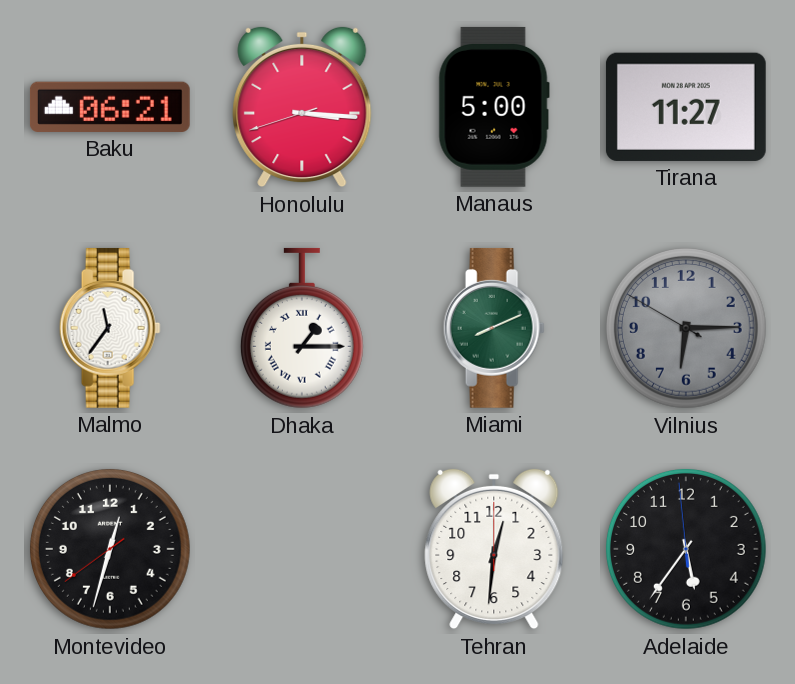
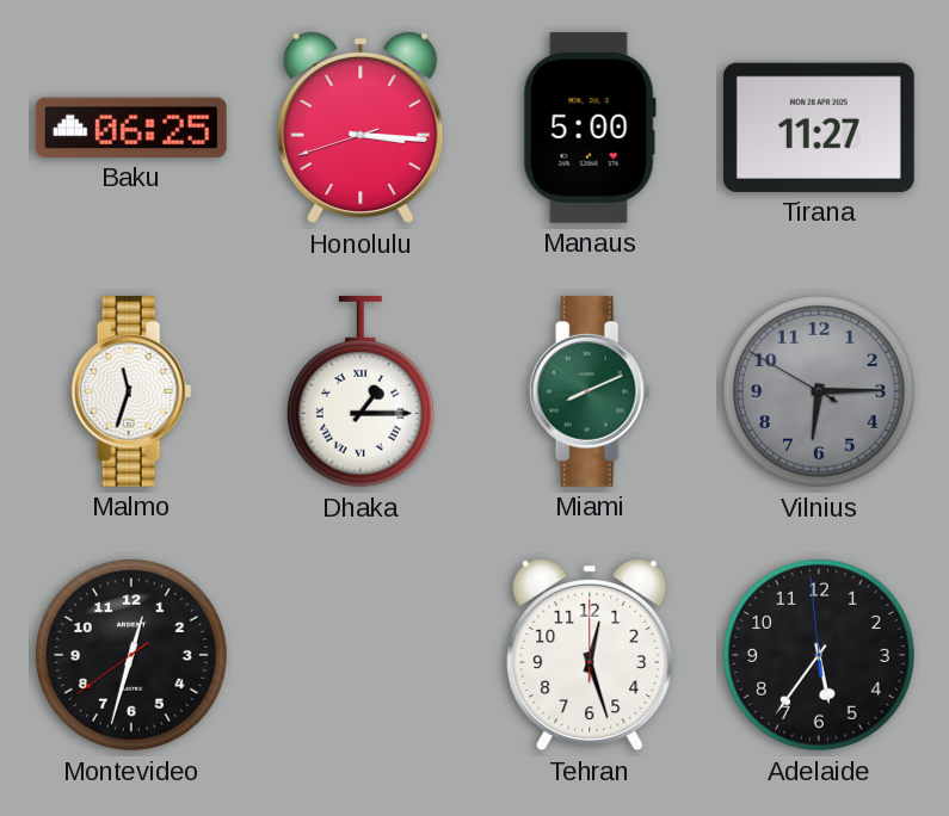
Baku: 06:21 -> 06:25
Malmo: 11:36 -> 11:33
Tehran: 12:31 -> 12:27
